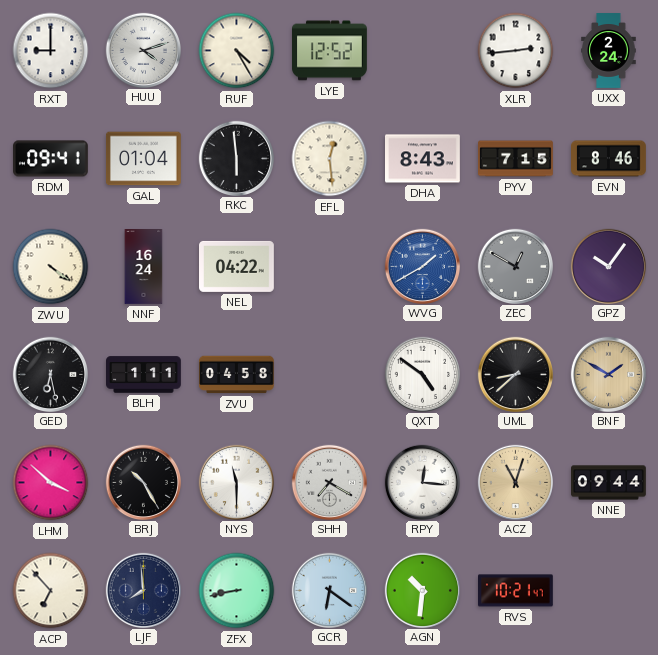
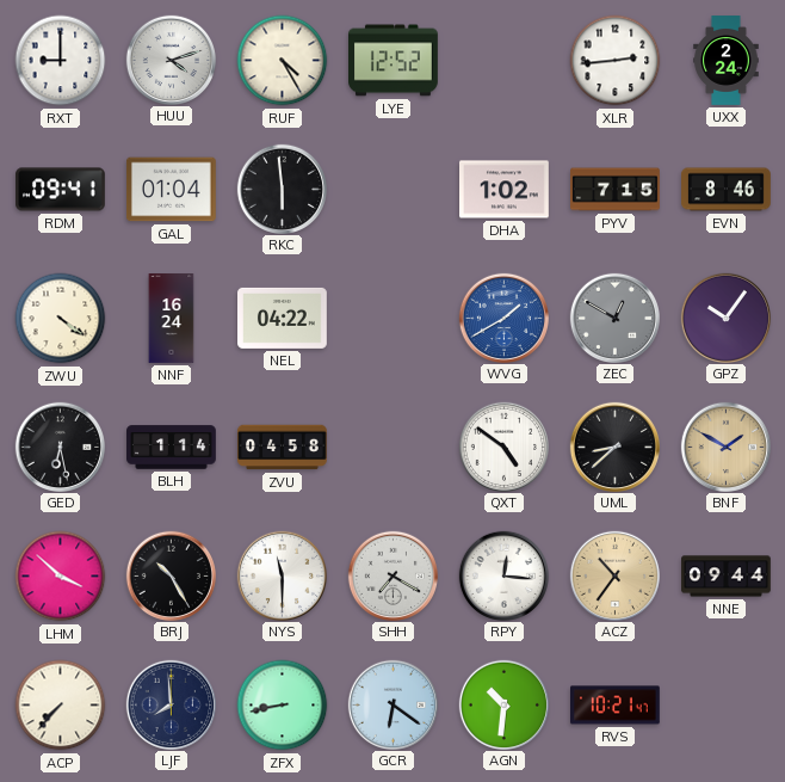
EFL: 12:29 -> none
DHA: 8:43 -> 1:02
BLH: 1:11 -> 1:14
ACZ: 11:03 -> 10:36
ACP: 6:53 -> 7:37
